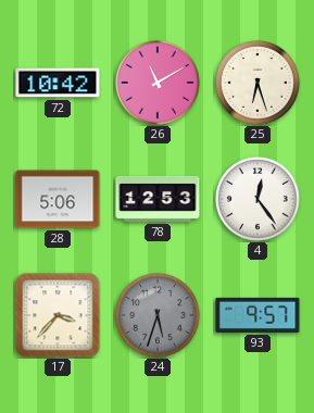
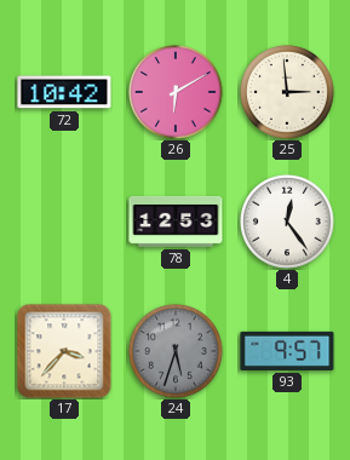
26: 11:10 -> 6:10
25: 6:27 -> 2:59
28: 5:06 -> none
